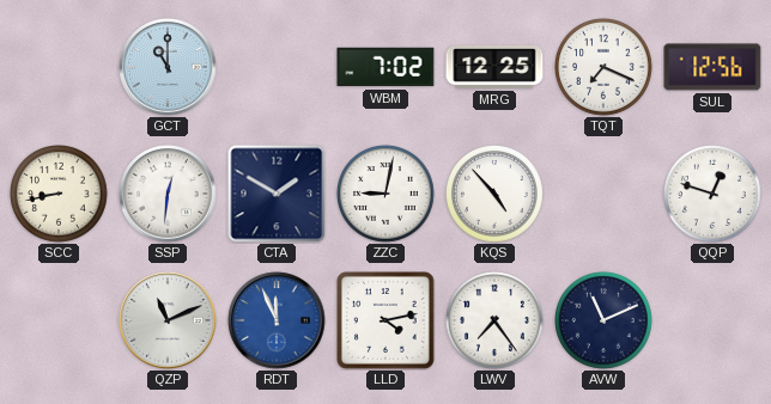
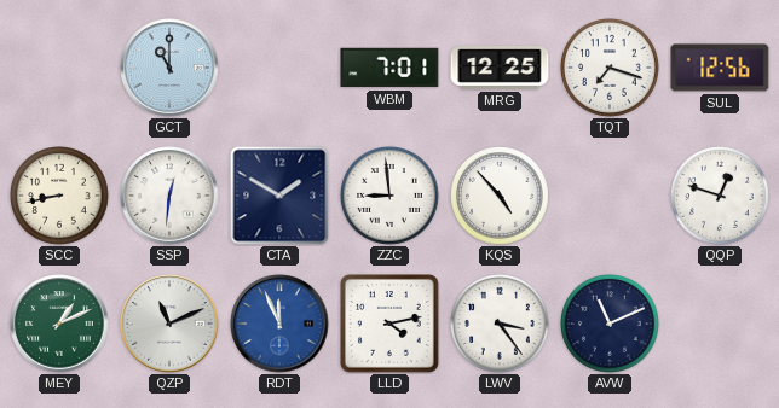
WBM: 7:02 -> 7:01
TQT: 7:19 -> 7:18
ZZC: 9:02 -> 8:59
MEY: none -> 1:11
LWV: 7:24 -> 3:24
